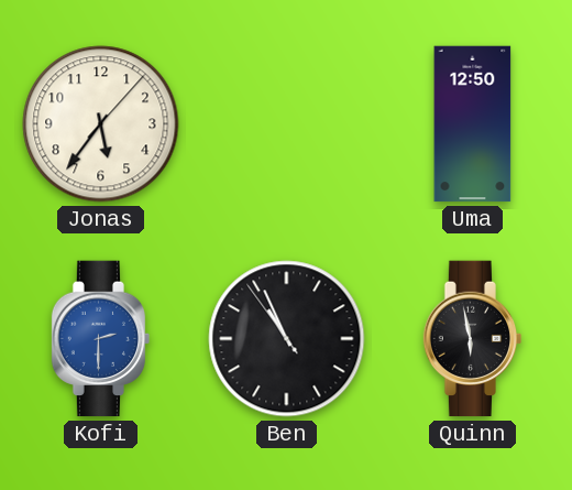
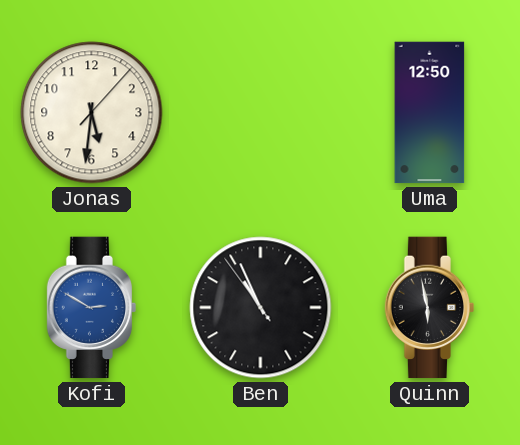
Jonas: 5:36 -> 5:31
Kofi: 2:30 -> 2:50
